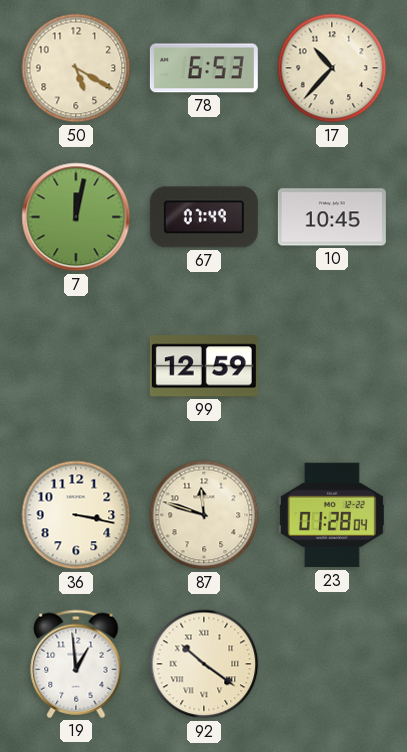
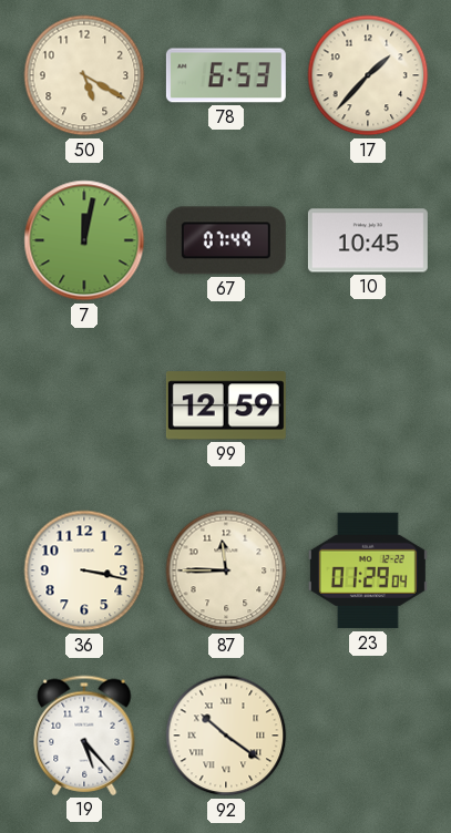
17: 10:37 -> 1:37
87: 11:48 -> 11:45
23: 01:28 -> 01:29
19: 12:59 -> 5:23
